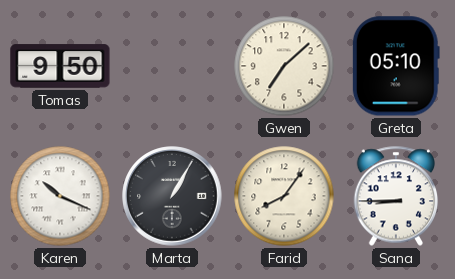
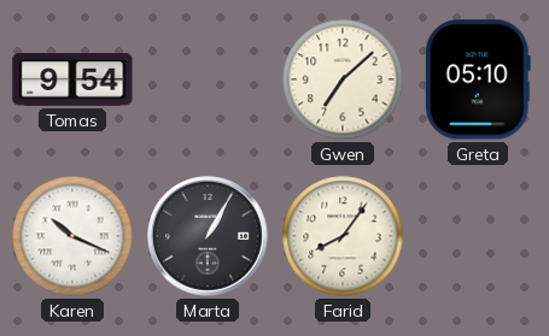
Tomas: 9:50 -> 9:54
Sana: 8:45 -> none
